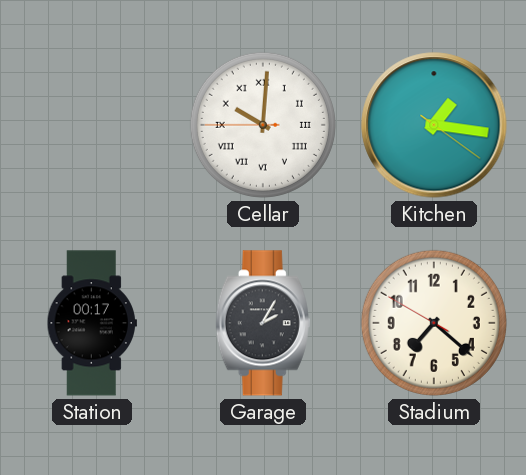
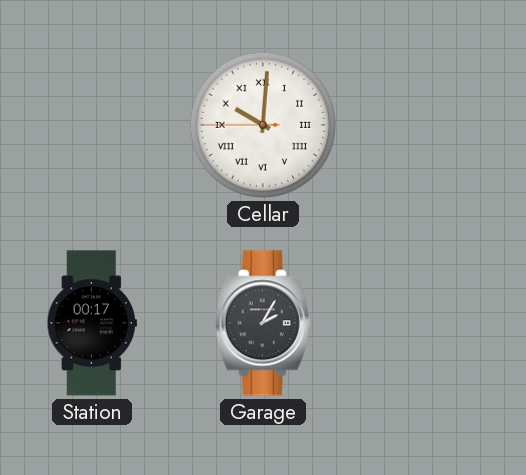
Kitchen: 1:16 -> none
Stadium: 7:21 -> none
